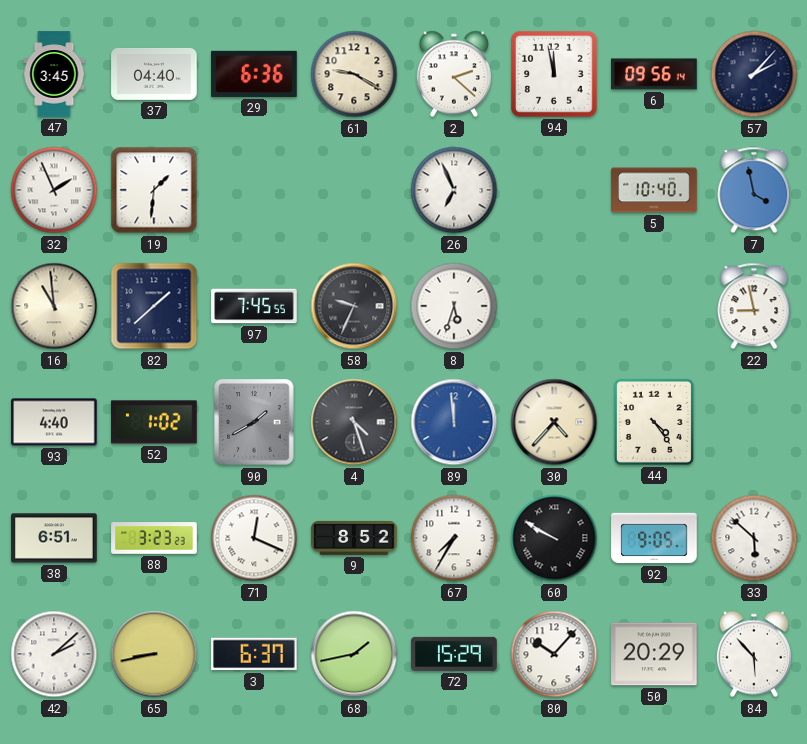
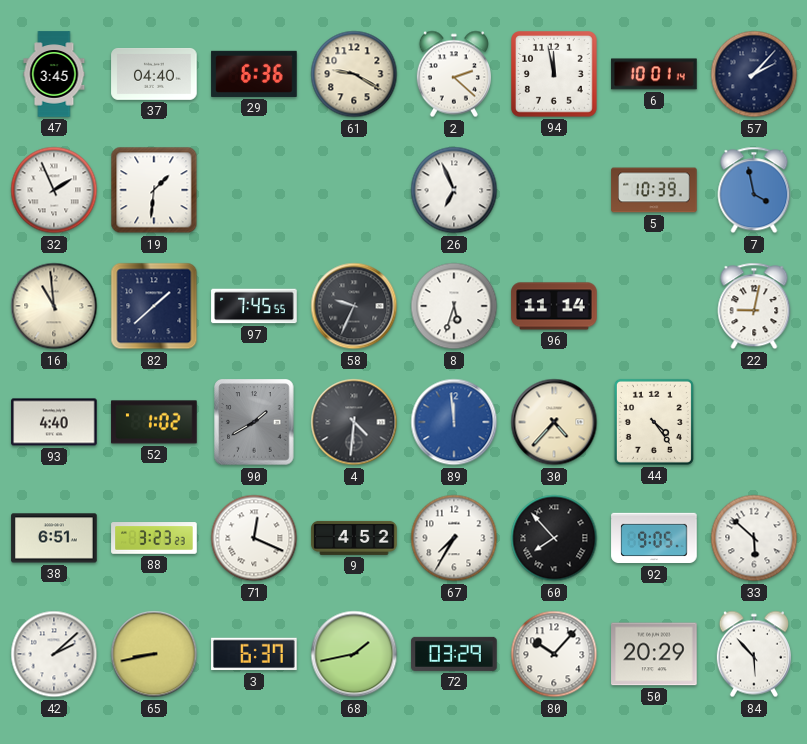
6: 09:56 -> 10:01
5: 10:40 -> 10:39
96: none -> 11:14
22: 8:58 -> 9:02
4: 4:27 -> 4:31
9: 8:52 -> 4:52
60: 9:50 -> 7:53
72: 15:29 -> 03:29
